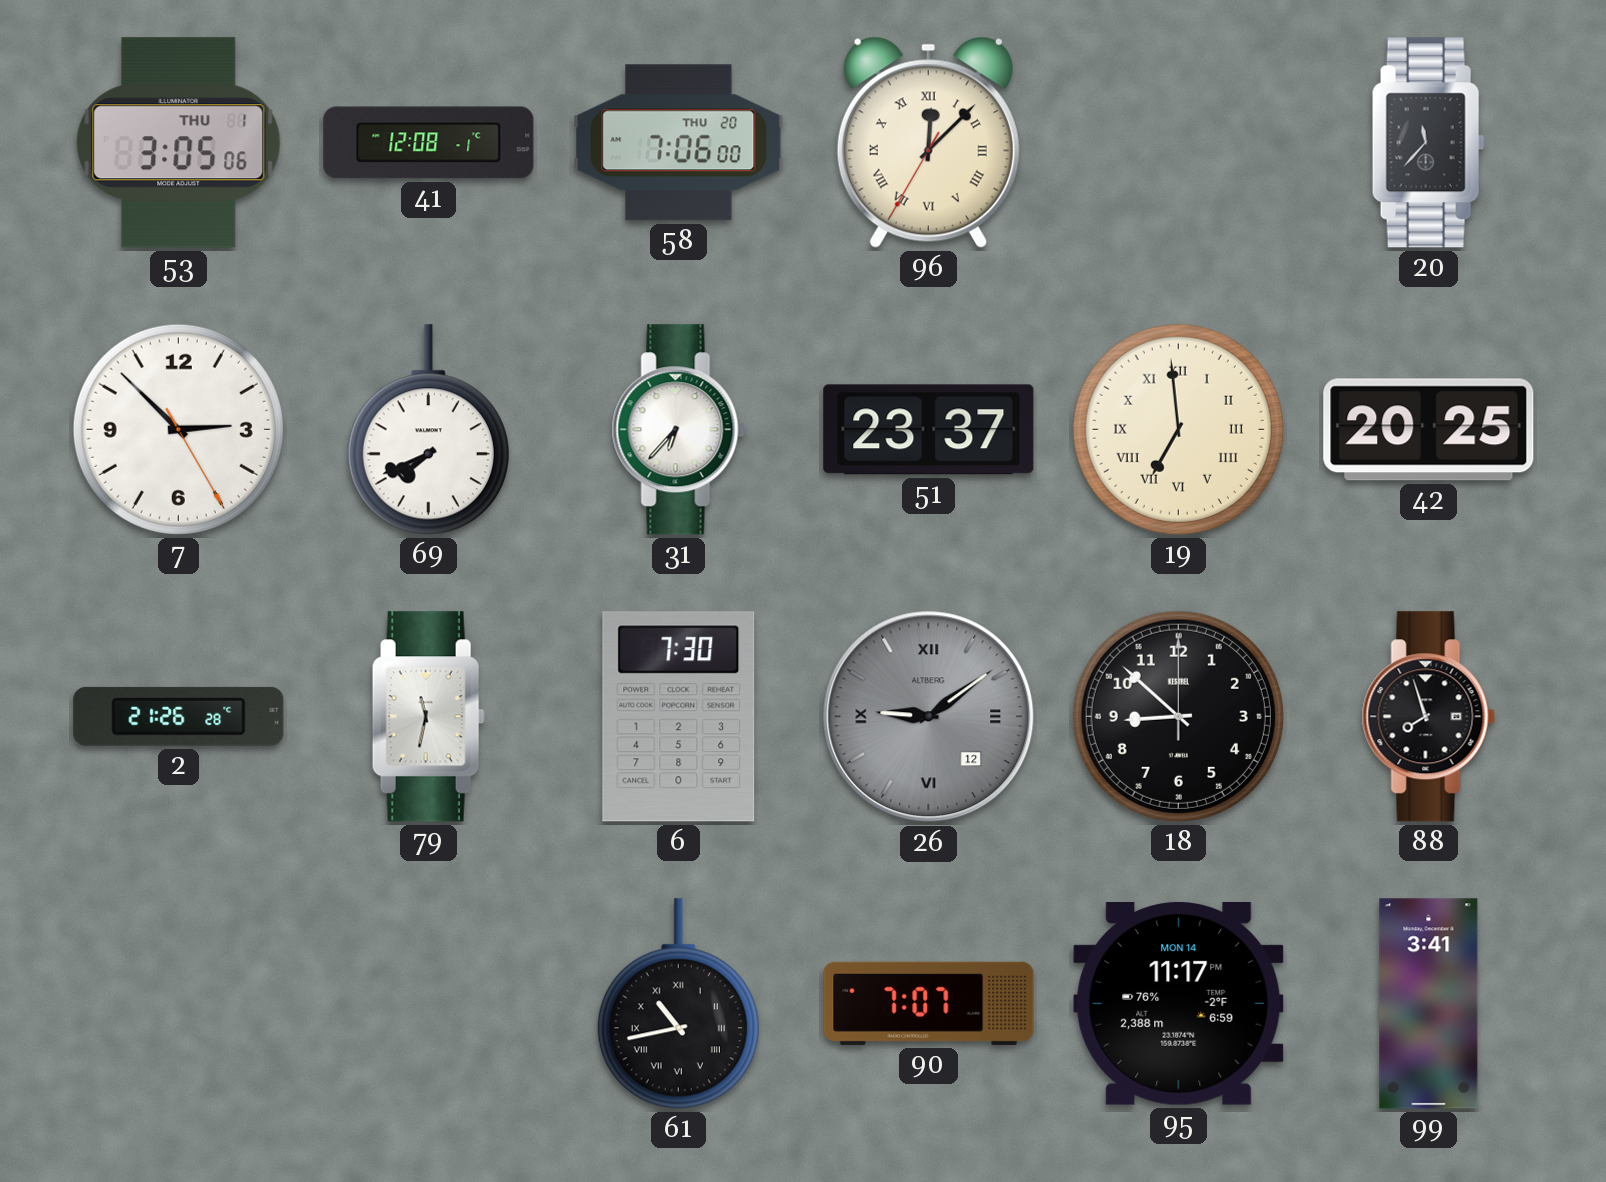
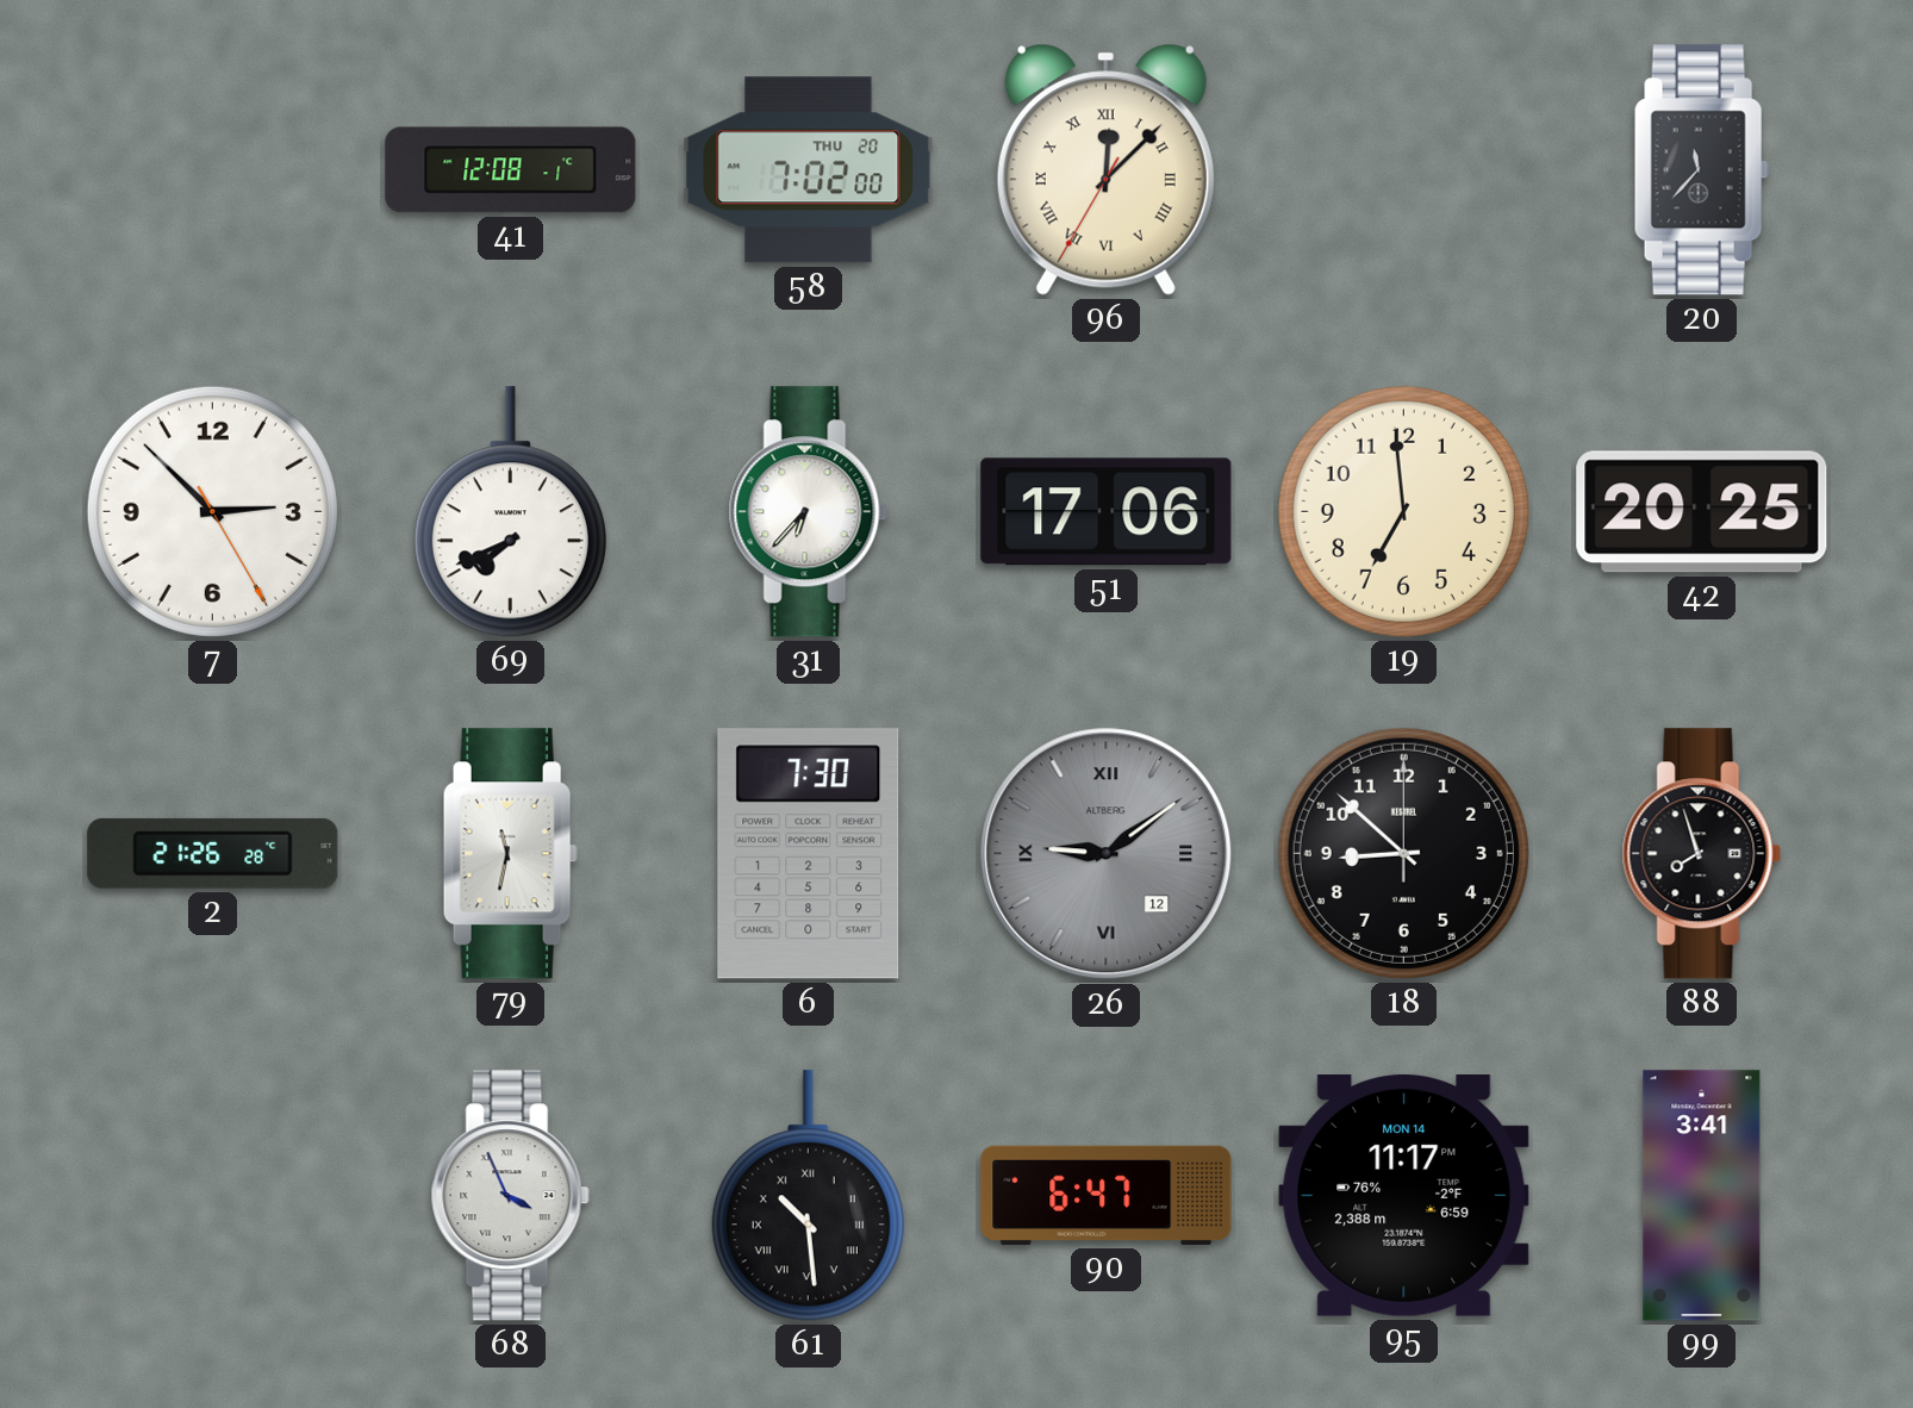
53: 3:05 -> none
58: 7:06 -> 7:02
51: 23:37 -> 17:06
19 numerals: Roman -> Arabic
68: none -> 3:56
61: 10:43 -> 10:29
90: 7:07 -> 6:47
